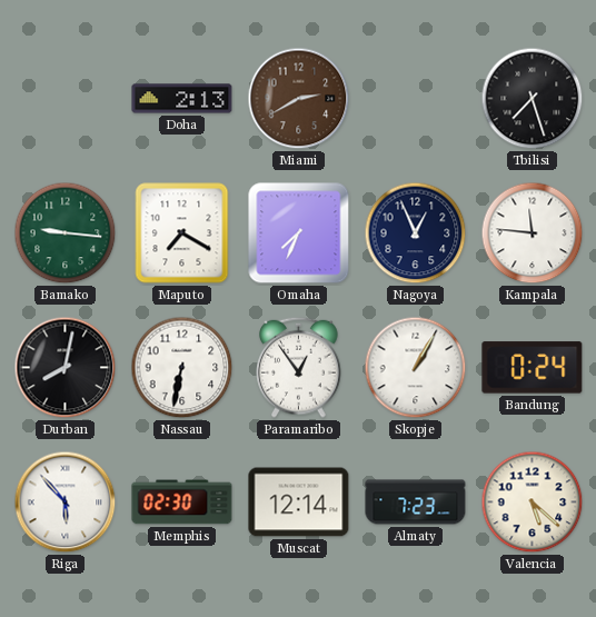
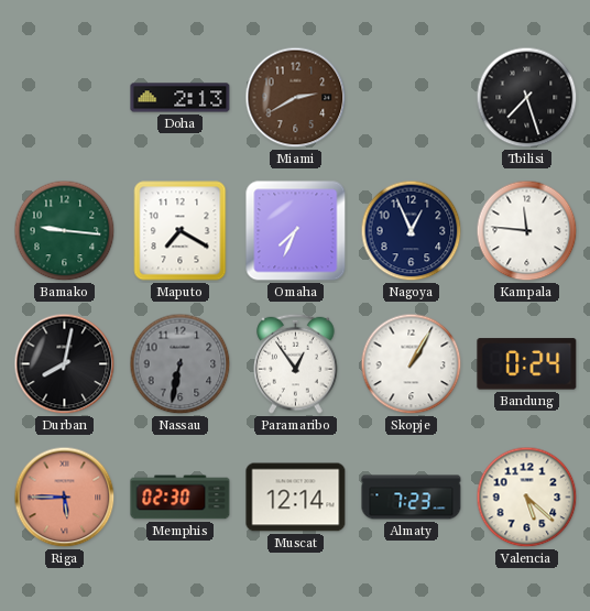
Nassau dial: white -> grey
Riga: 5:53 -> 5:45
Riga dial: white -> salmon
